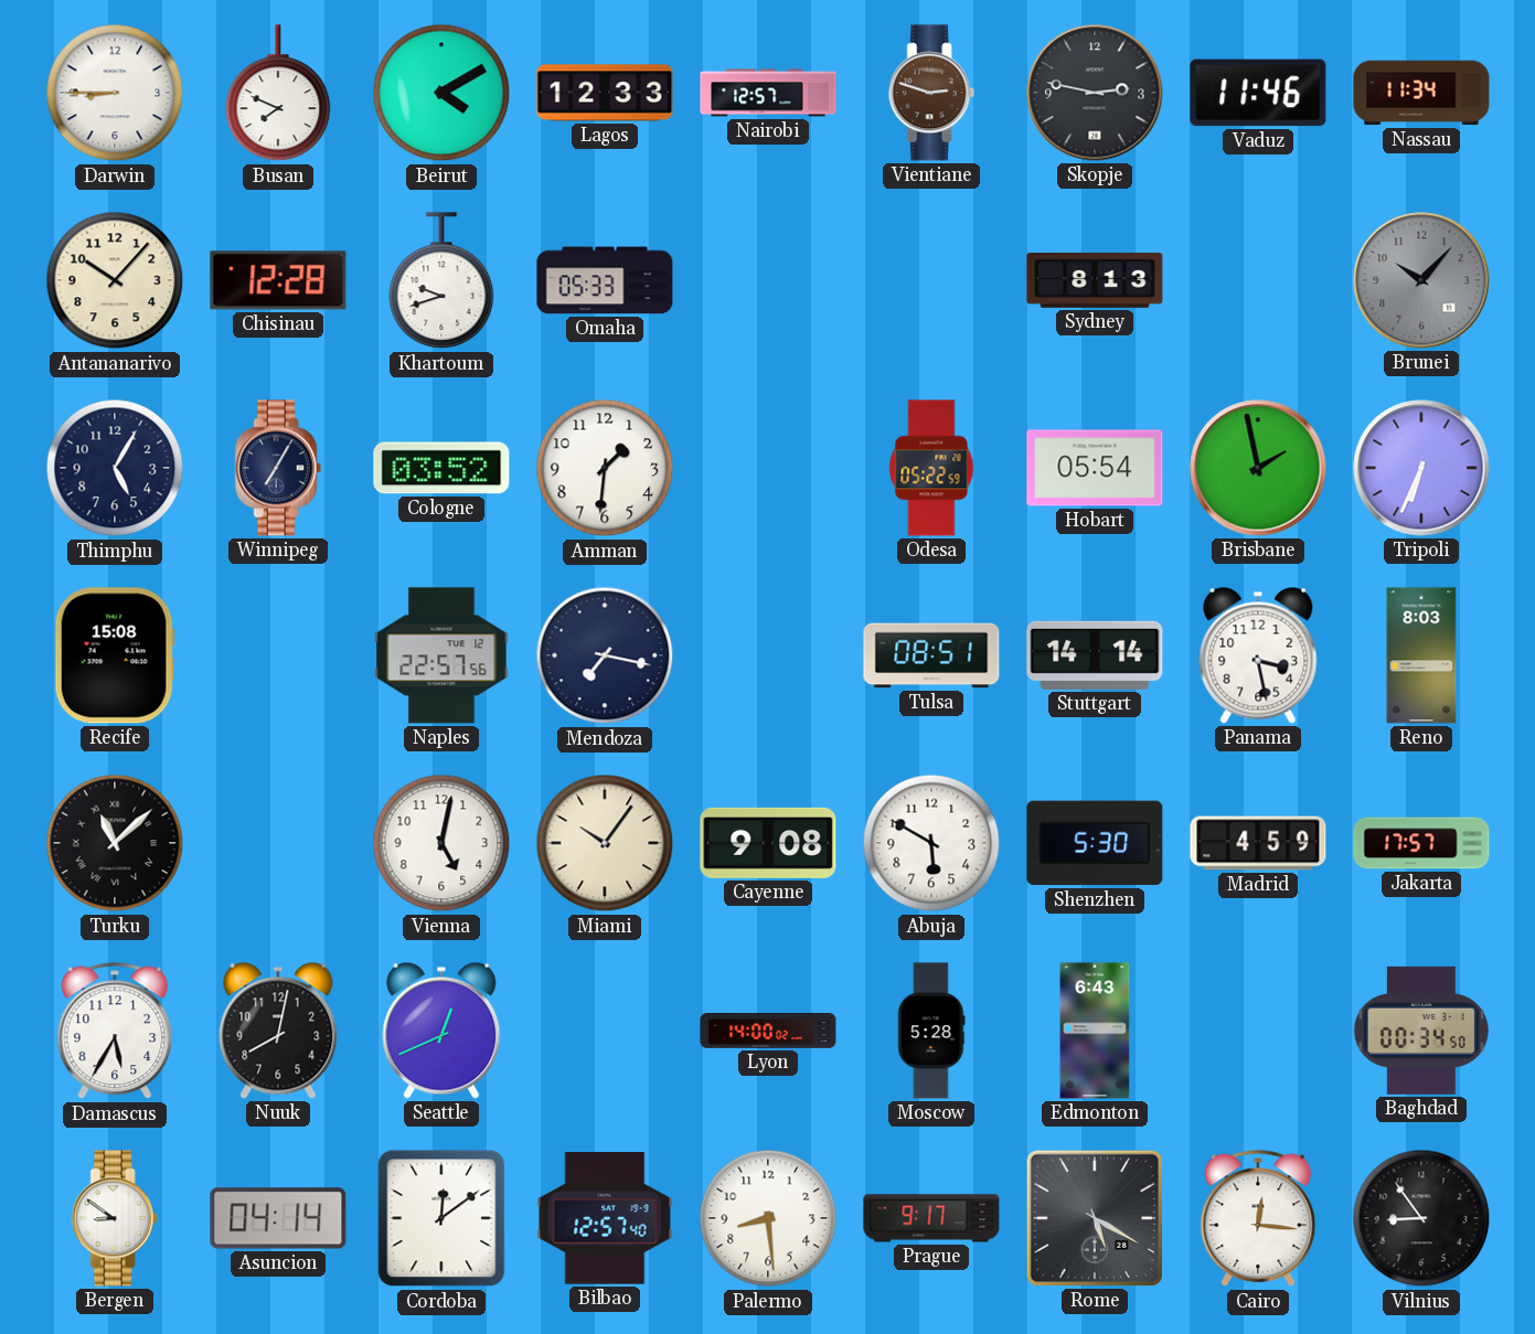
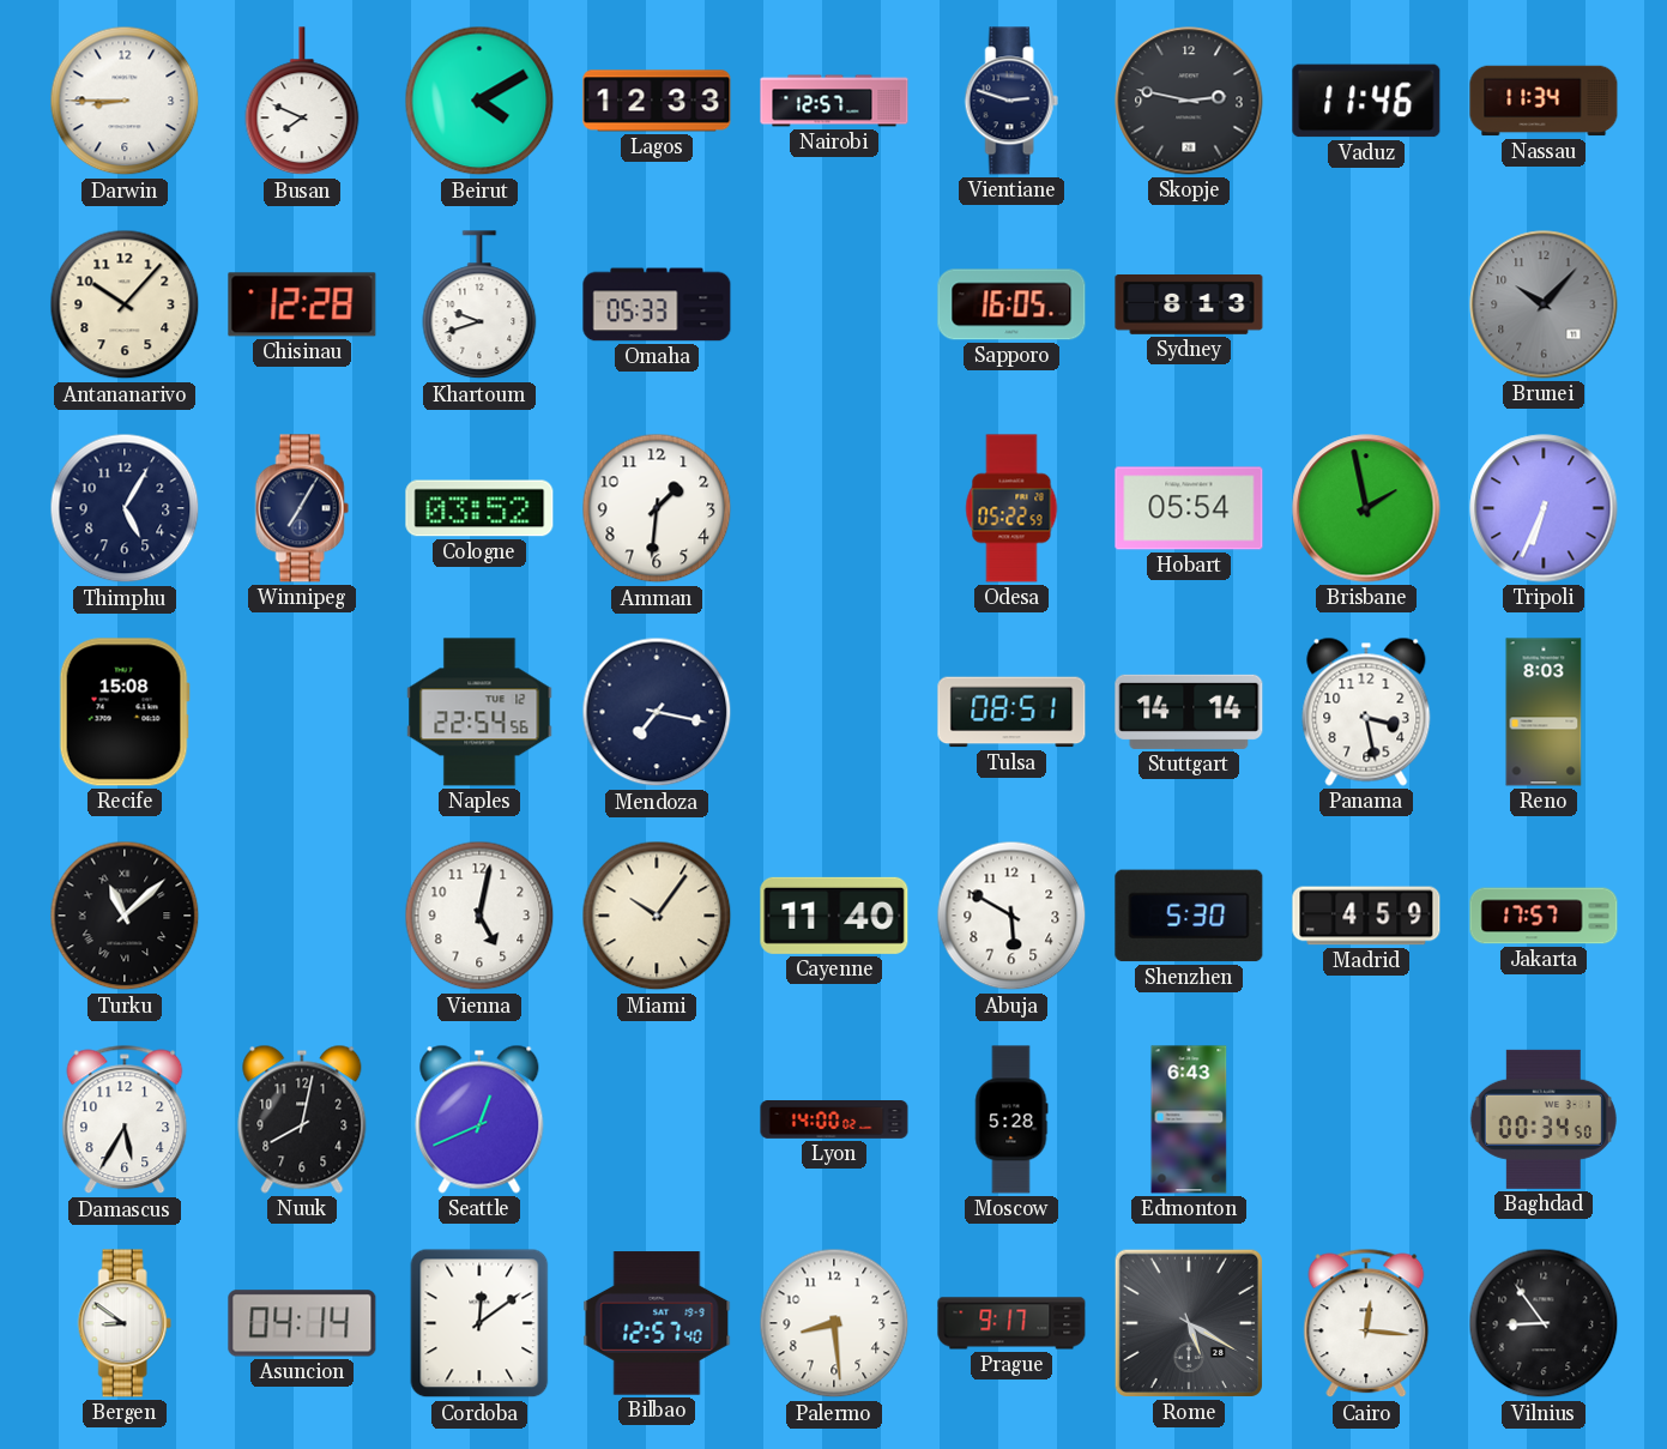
Vientiane dial: brown -> navy
Sapporo: none -> 16:05
Naples: 22:57 -> 22:54
Cayenne: 9:08 -> 11:40
